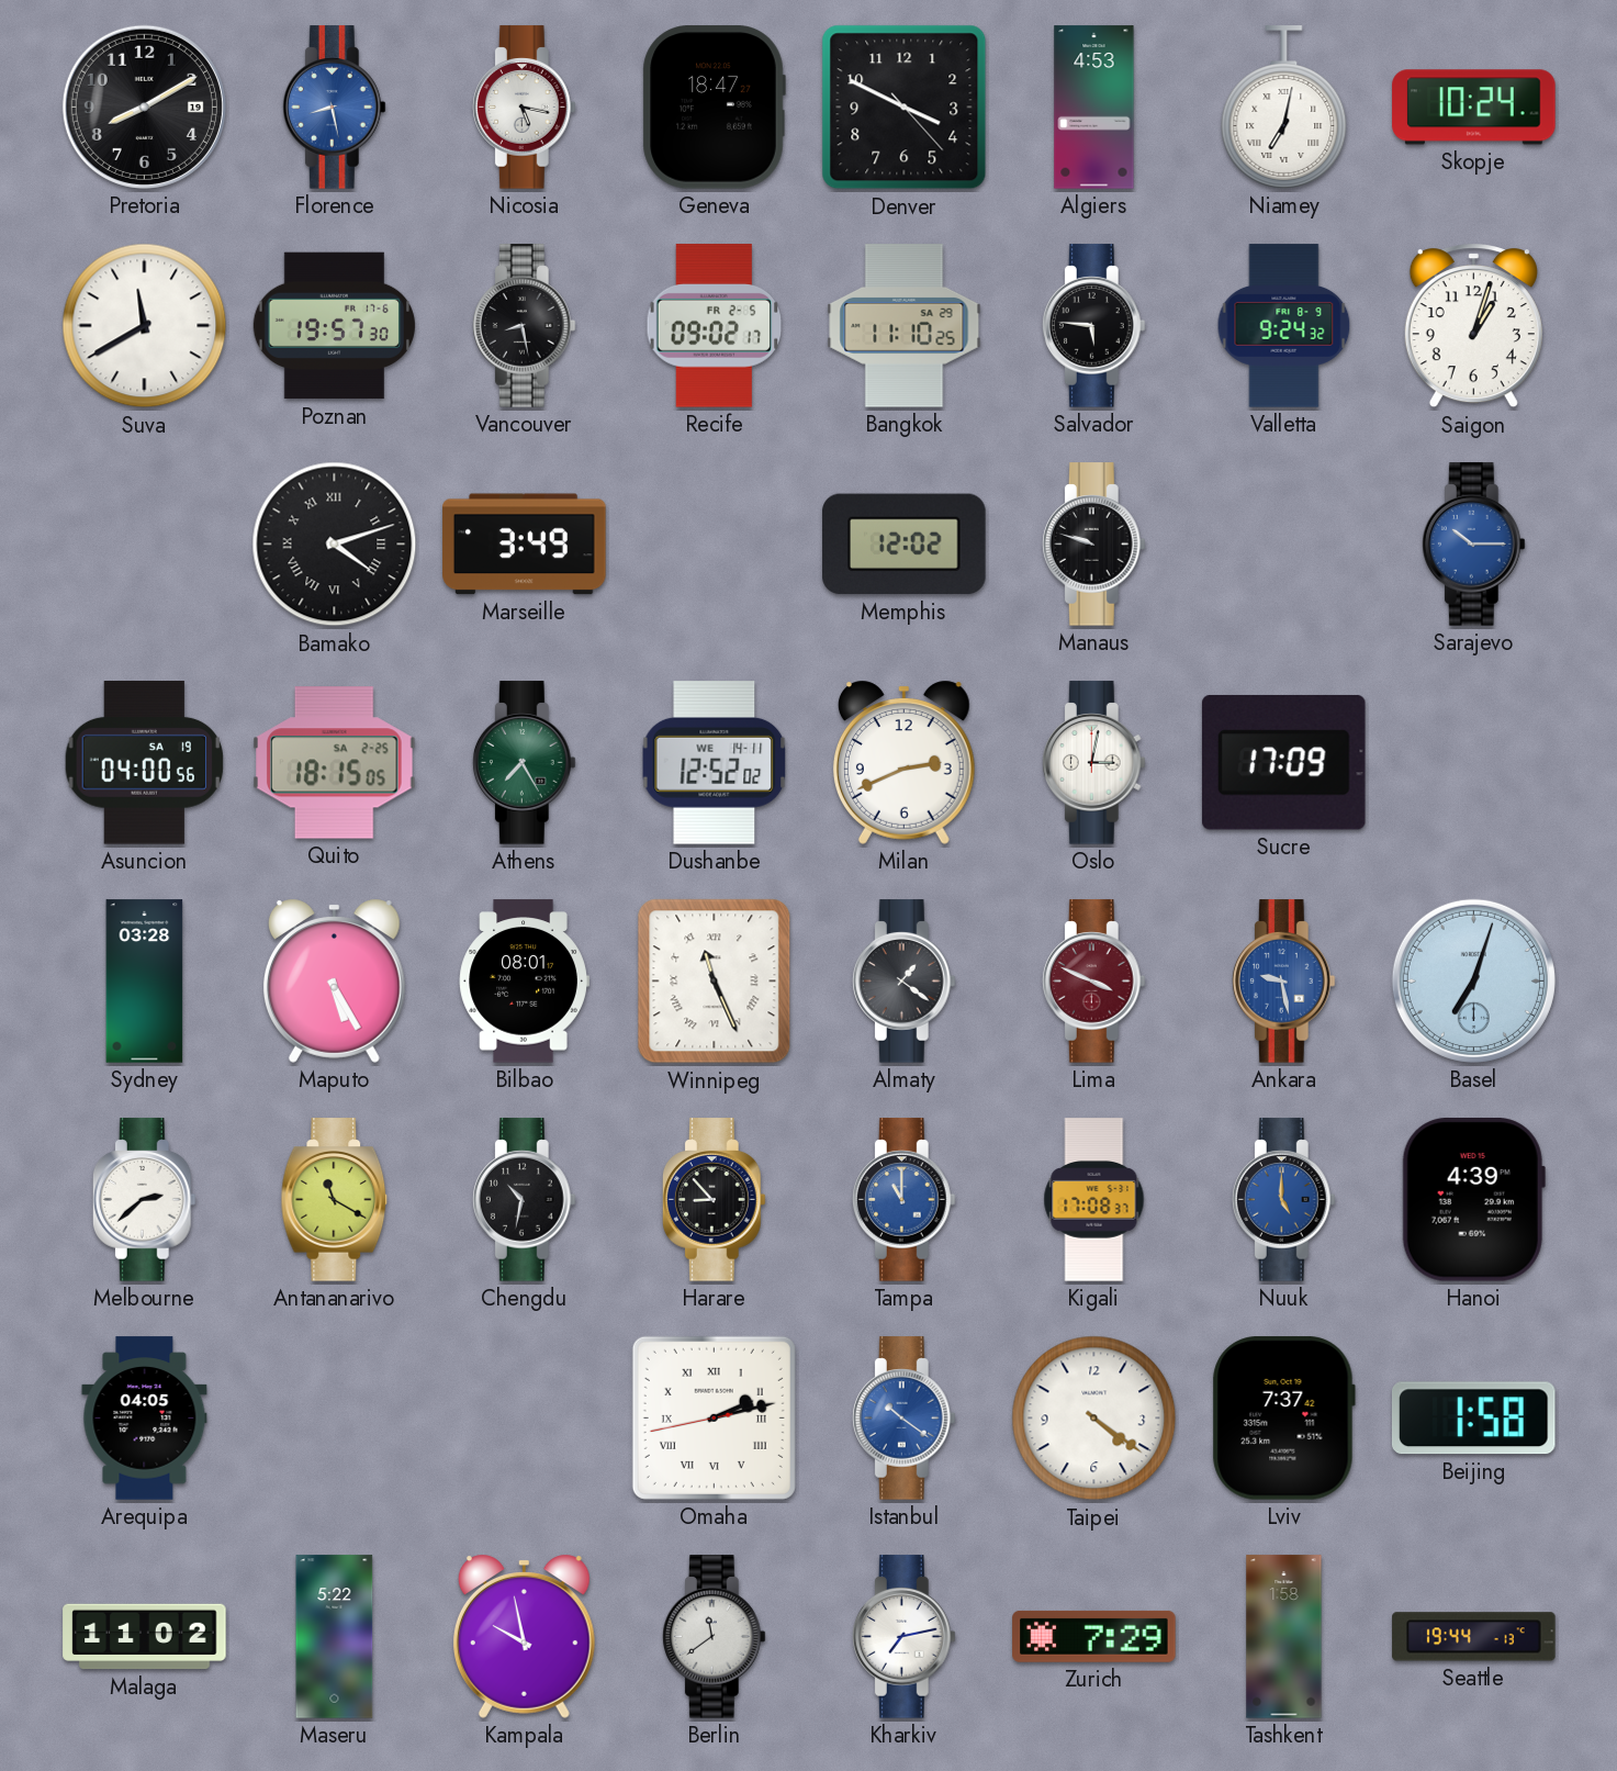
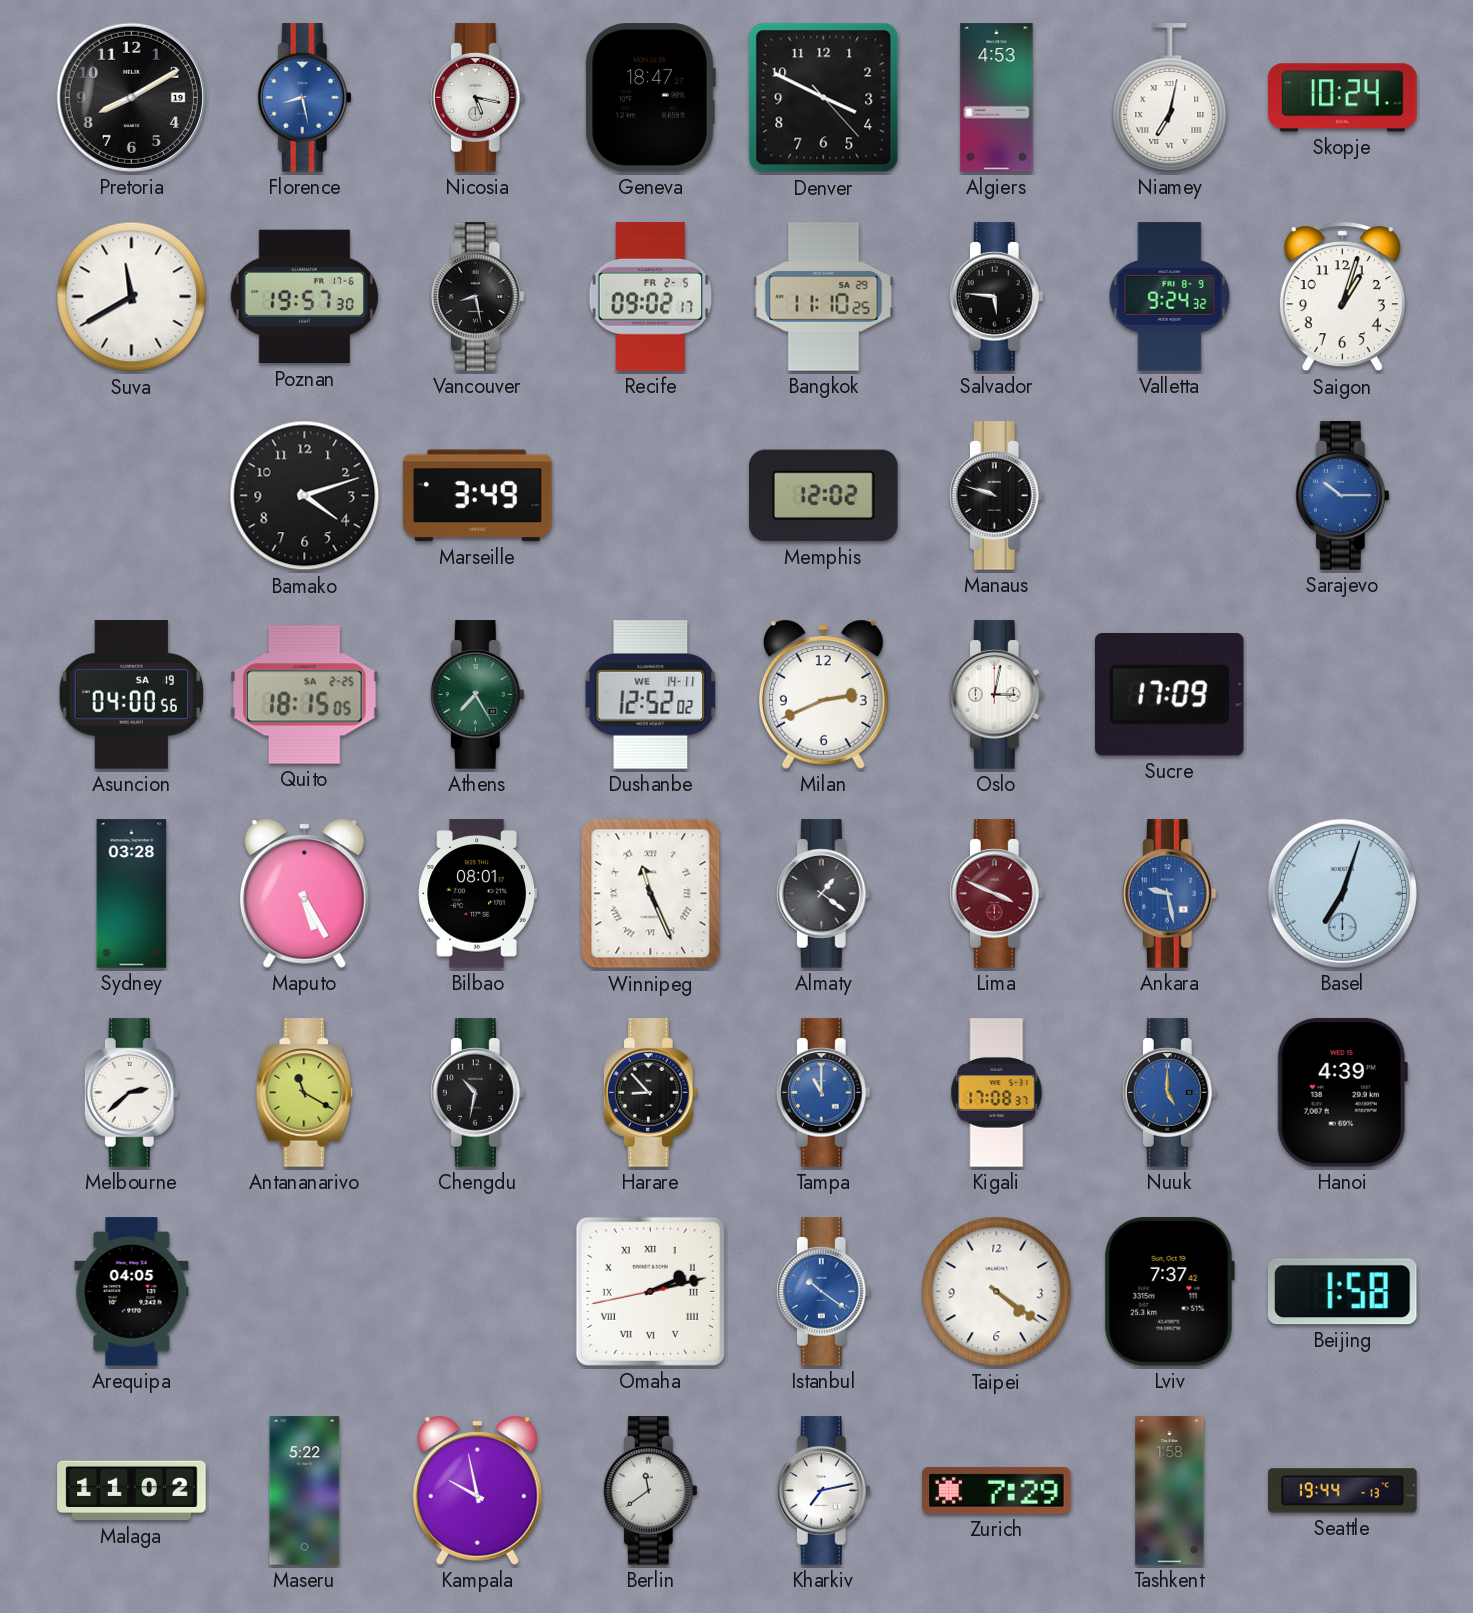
Bamako numerals: Roman -> Arabic
